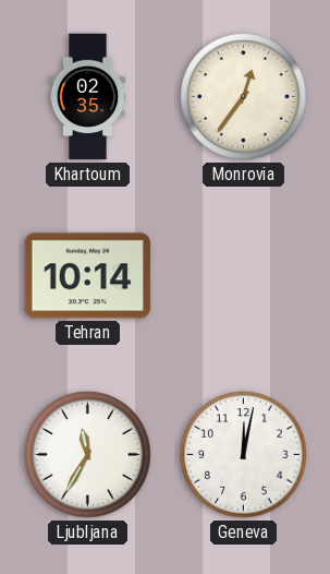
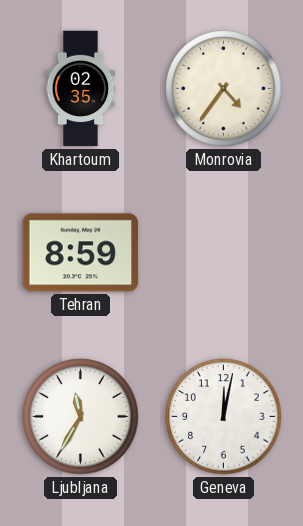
Monrovia: 12:36 -> 4:36
Tehran: 10:14 -> 8:59
